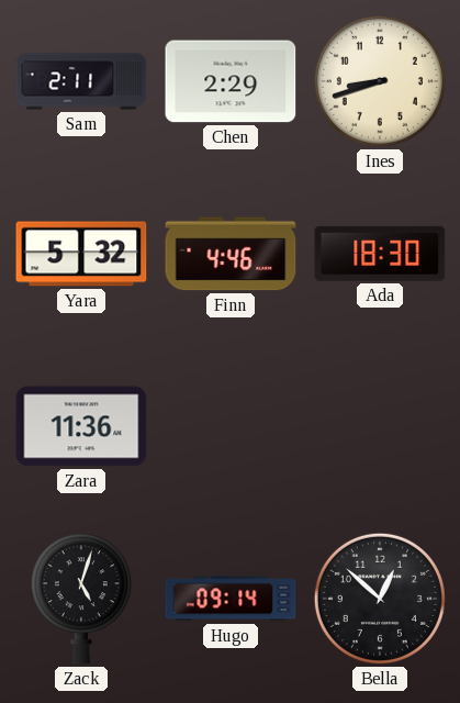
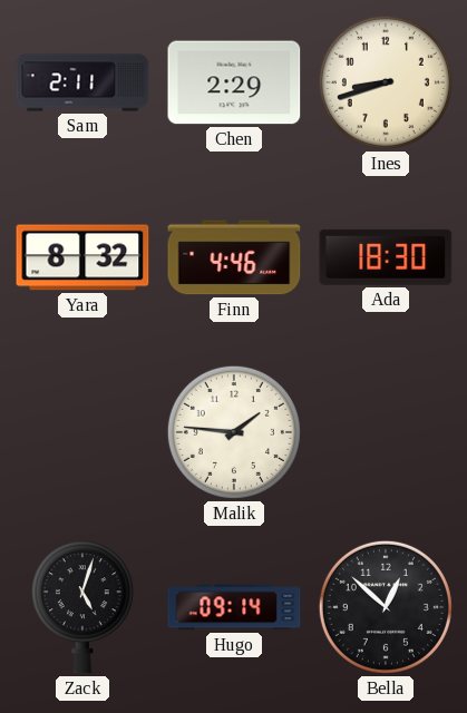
Yara: 5:32 -> 8:32
Zara: 11:36 -> none
Malik: none -> 1:46
